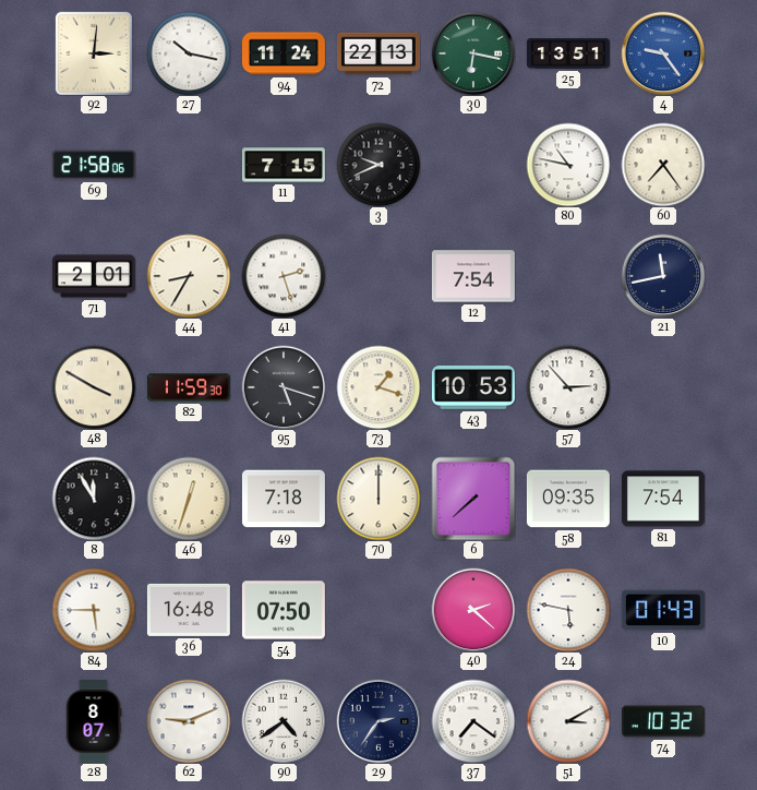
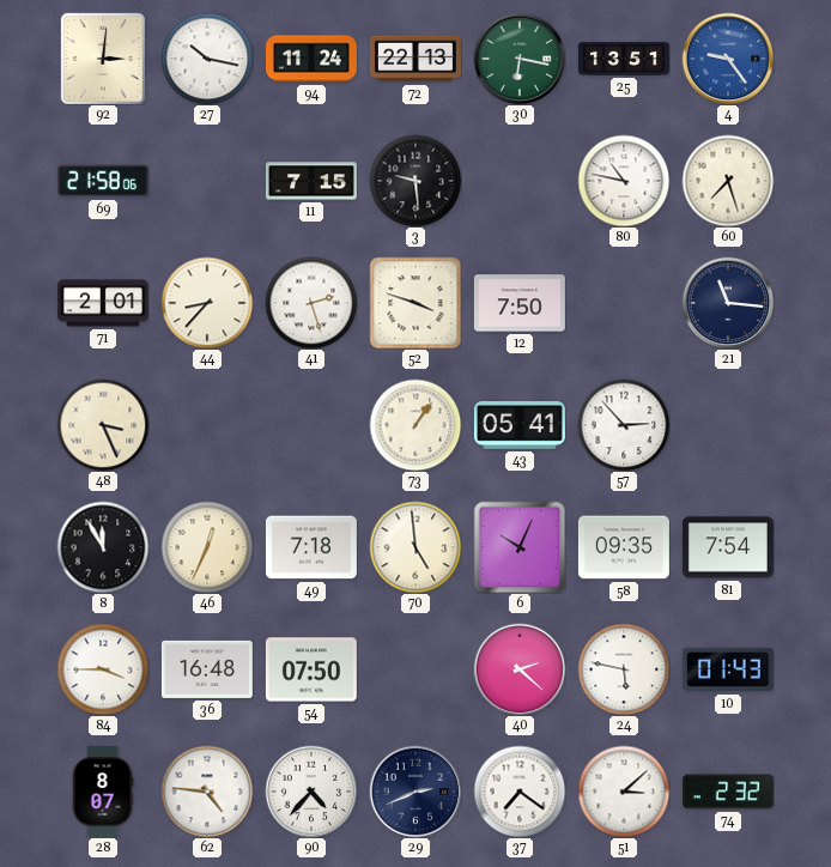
3: 9:41 -> 9:29
60: 7:24 -> 7:27
44: 8:35 -> 8:37
52: none -> 3:48
12: 7:54 -> 7:50
21: 11:43 -> 11:16
48: 3:50 -> 3:26
82: 11:59 -> none
95: 5:18 -> none
73: 1:18 -> 1:06
43: 10:53 -> 05:41
46: 12:33 -> 12:34
70: 12:00 -> 4:59
6: 7:38 -> 10:04
84: 5:45 -> 3:45
62: 9:11 -> 4:46
90: 4:39 -> 4:37
29: 2:36 -> 2:41
51: 3:10 -> 3:08
74: 10:32 -> 2:32
